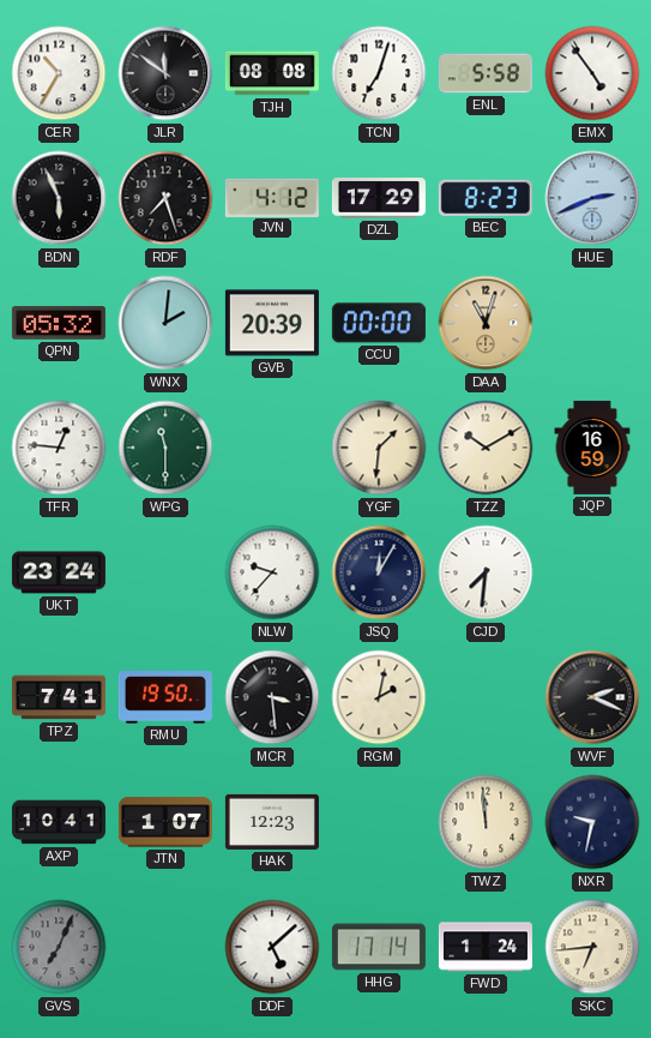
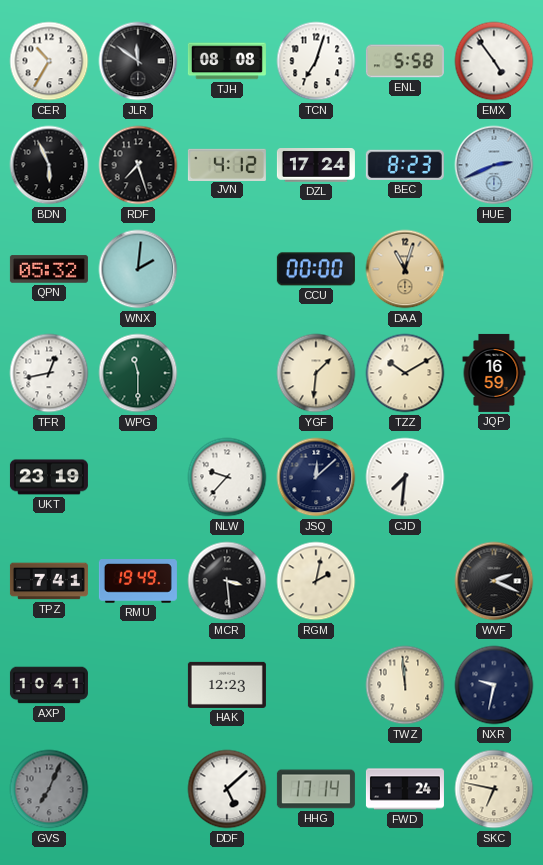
DZL: 17:29 -> 17:24
GVB: 20:39 -> none
TFR: 12:46 -> 12:43
UKT: 23:24 -> 23:19
JSQ: 12:05 -> 12:08
RMU: 19:50 -> 19:49
JTN: 1:07 -> none
SKC: 6:44 -> 6:47
